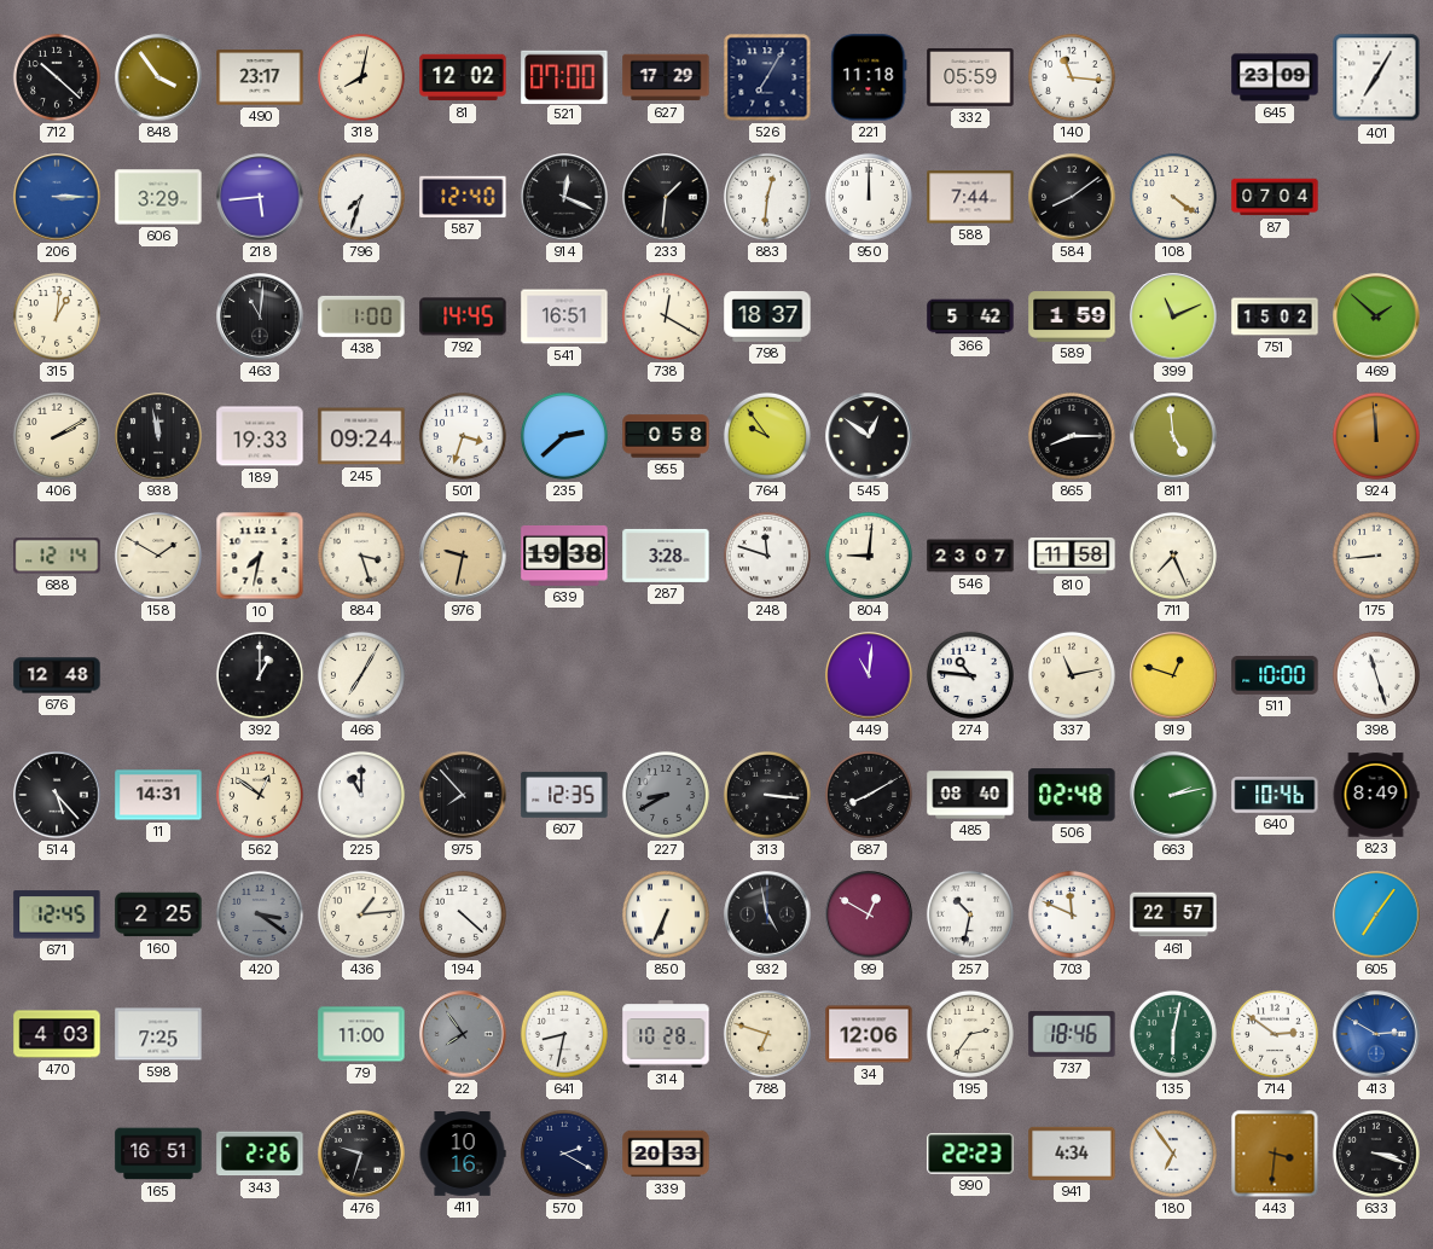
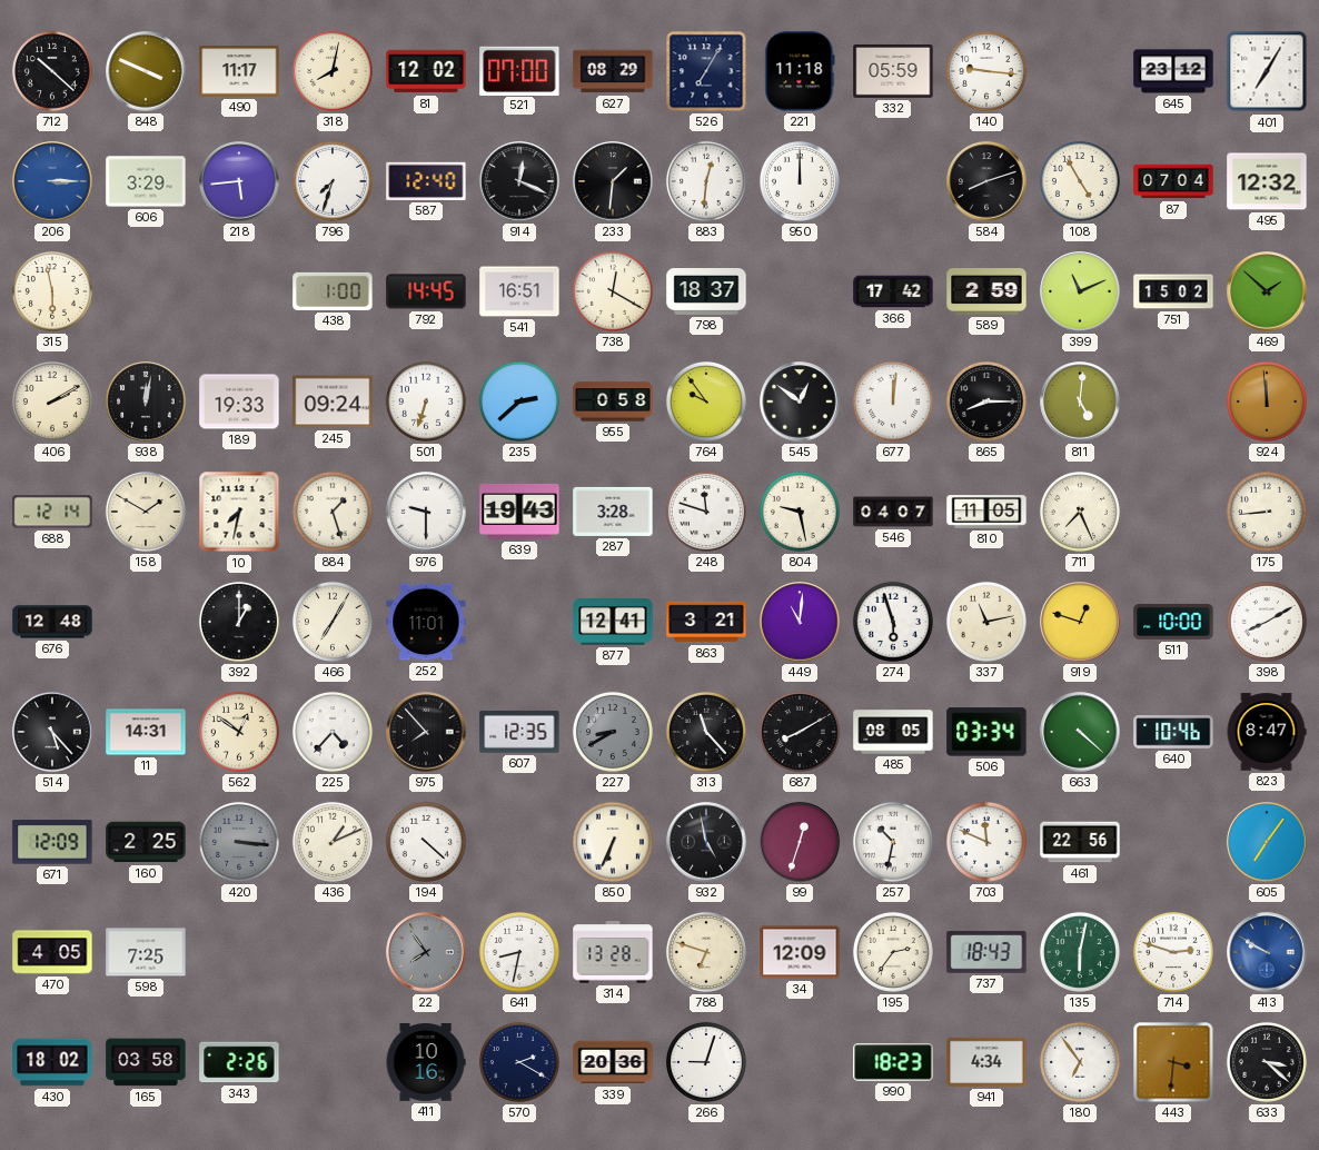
848: 3:54 -> 3:49
490: 23:17 -> 11:17
627: 17:29 -> 08:29
140: 11:16 -> 9:16
645: 23:09 -> 23:12
588: 7:44 -> none
584: 8:09 -> 8:12
108: 4:21 -> 4:55
495: none -> 12:32
315: 1:01 -> 5:58
463: 11:01 -> none
366: 5:42 -> 17:42
589: 1:59 -> 2:59
938: 11:58 -> 12:02
501: 3:33 -> 6:33
677: none -> 12:01
811: 4:59 -> 5:01
884: 3:27 -> 1:27
976: 9:32 -> 9:30
976 dial: champagne -> white
639: 19:38 -> 19:43
804: 9:01 -> 9:28
546: 23:07 -> 04:07
810: 11:58 -> 11:05
252: none -> 11:01
877: none -> 12:41
863: none -> 3:21
274: 10:46 -> 5:57
398: 11:27 -> 8:10
225: 11:00 -> 4:37
313: 3:16 -> 11:23
485: 08:40 -> 08:05
506: 02:48 -> 03:34
663: 2:13 -> 4:22
823: 8:49 -> 8:47
671: 12:45 -> 12:09
420: 3:21 -> 3:16
436: 1:14 -> 1:11
99: 12:50 -> 12:33
461: 22:57 -> 22:56
470: 4:03 -> 4:05
79: 11:00 -> none
314: 10:28 -> 13:28
34: 12:06 -> 12:09
737: 18:46 -> 18:43
714: 2:51 -> 2:48
413: 2:50 -> 9:50
430: none -> 18:02
165: 16:51 -> 03:58
476: 9:33 -> none
339: 20:33 -> 20:36
266: none -> 9:03
990: 22:23 -> 18:23
633: 3:18 -> 3:22
